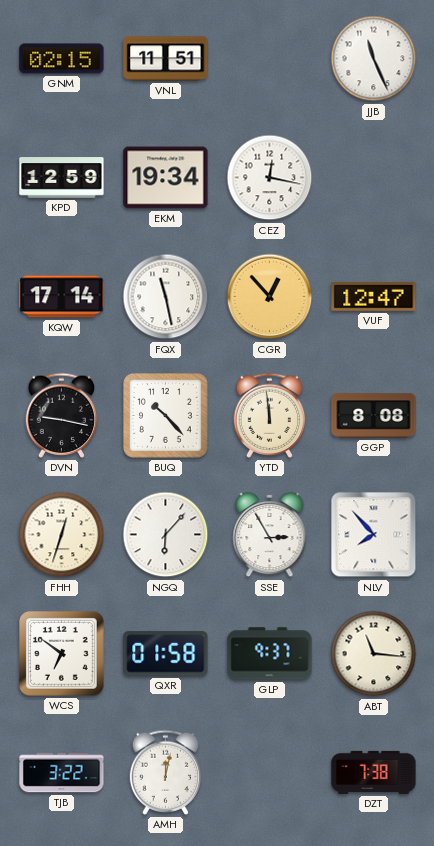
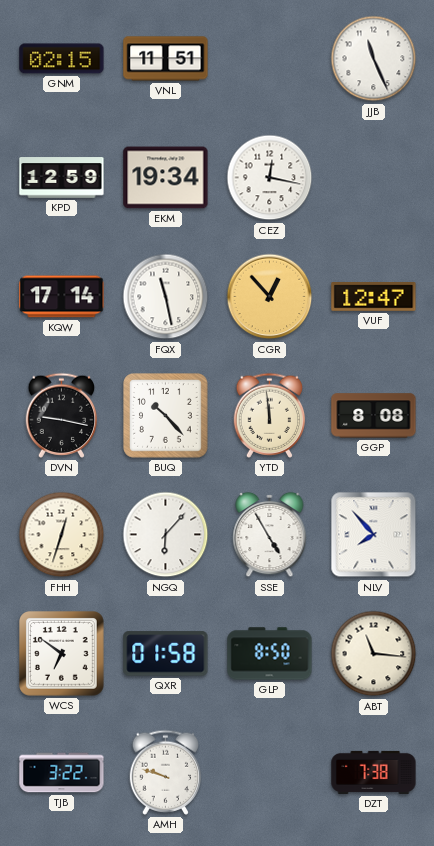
SSE: 2:55 -> 4:55
GLP: 9:37 -> 8:50
AMH: 12:02 -> 9:48
